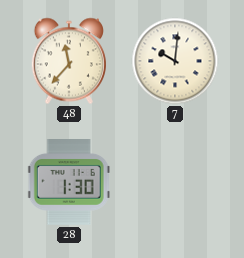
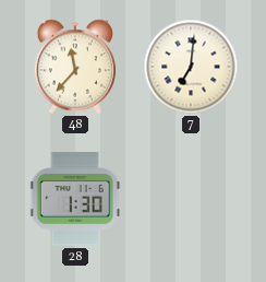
7: 10:01 -> 7:01
